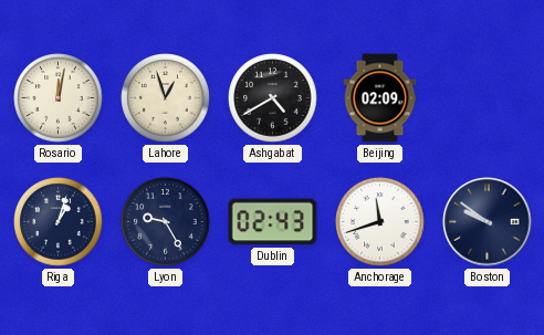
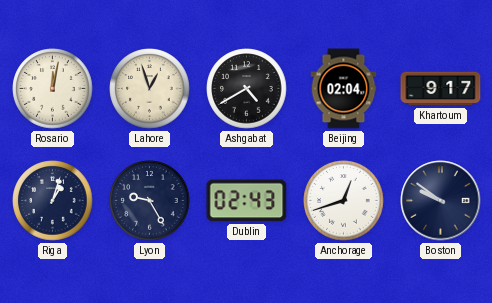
Beijing: 02:09 -> 02:04
Khartoum: none -> 9:17
Anchorage: 11:42 -> 12:42
